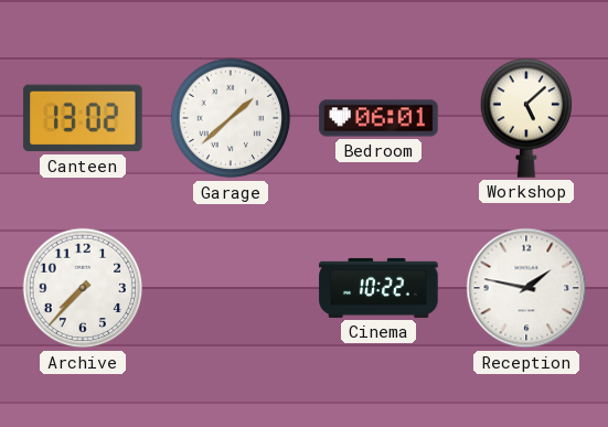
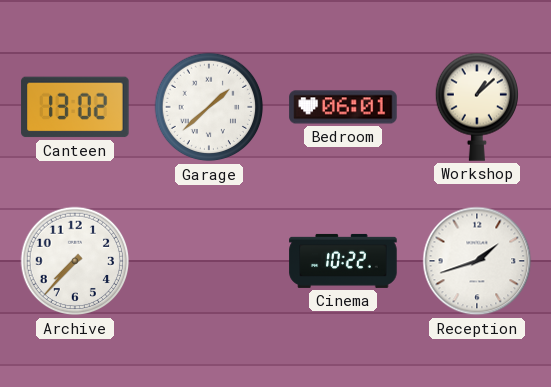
Workshop: 5:08 -> 1:08
Reception: 1:47 -> 1:42
